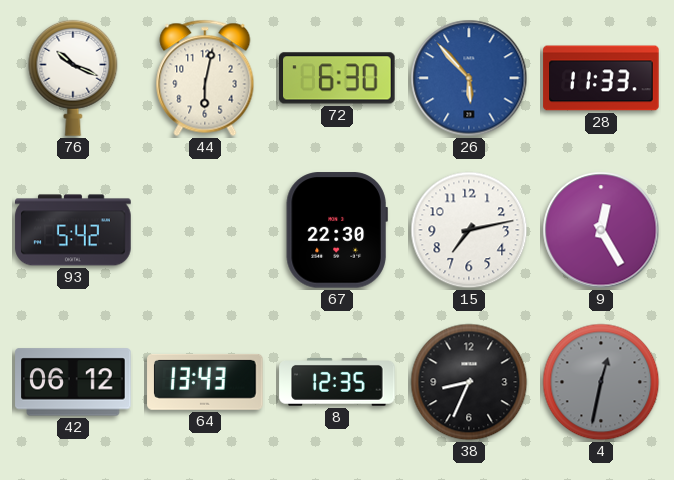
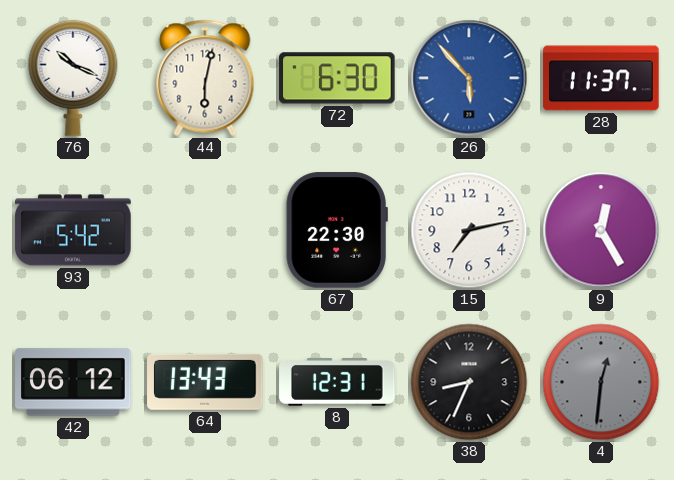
28: 11:33 -> 11:37
8: 12:35 -> 12:31
4: 12:32 -> 12:31
